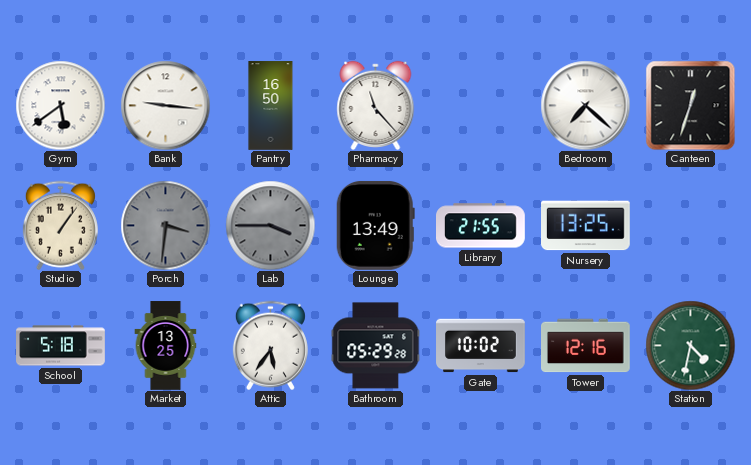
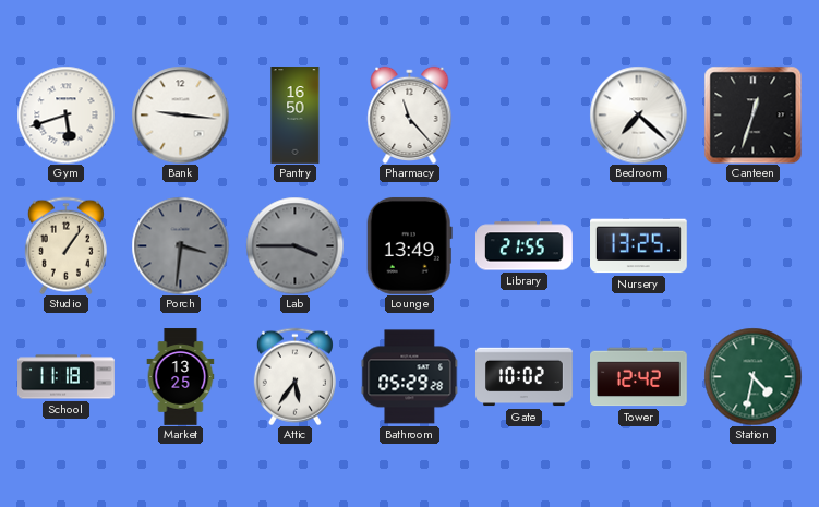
Gym: 5:39 -> 5:42
School: 5:18 -> 11:18
Tower: 12:16 -> 12:42
